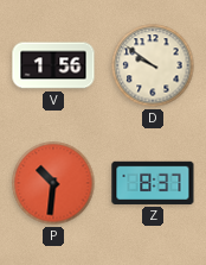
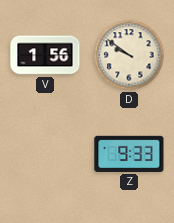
P: 10:31 -> none
Z: 8:37 -> 9:33
